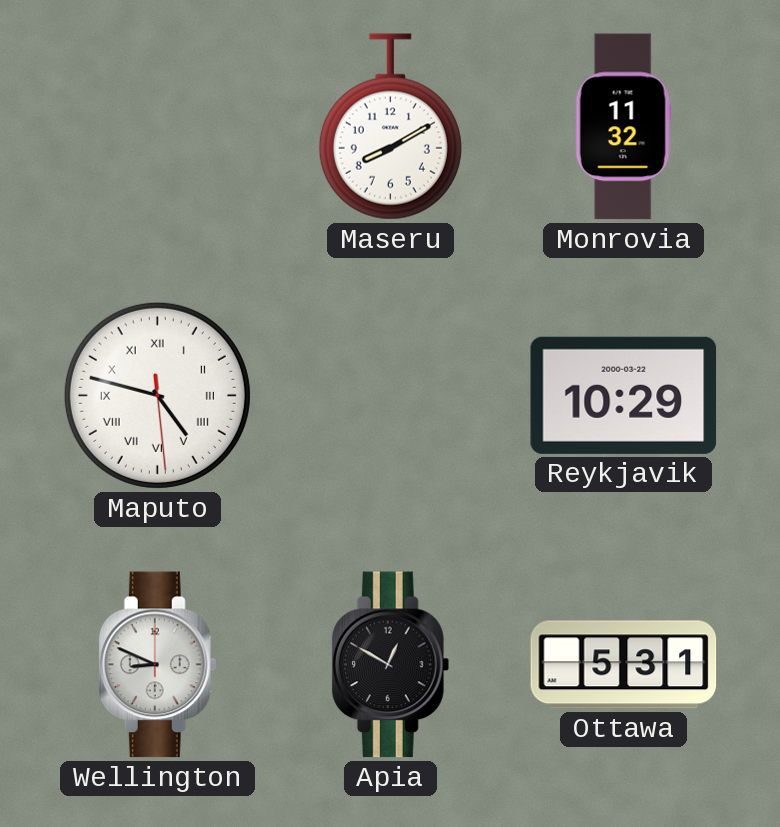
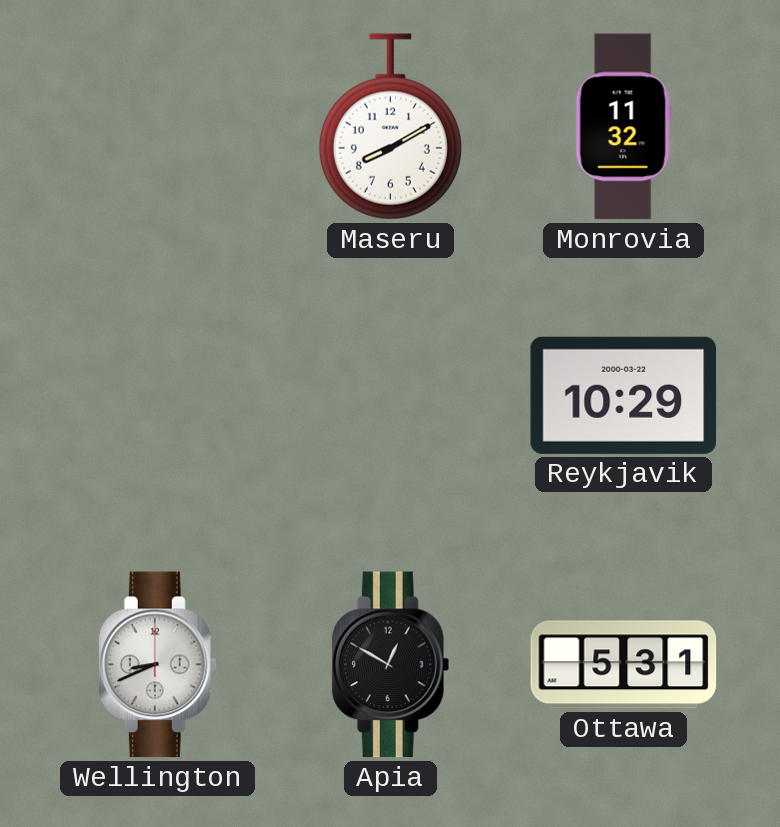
Maputo: 4:47 -> none
Wellington: 8:49 -> 8:41
